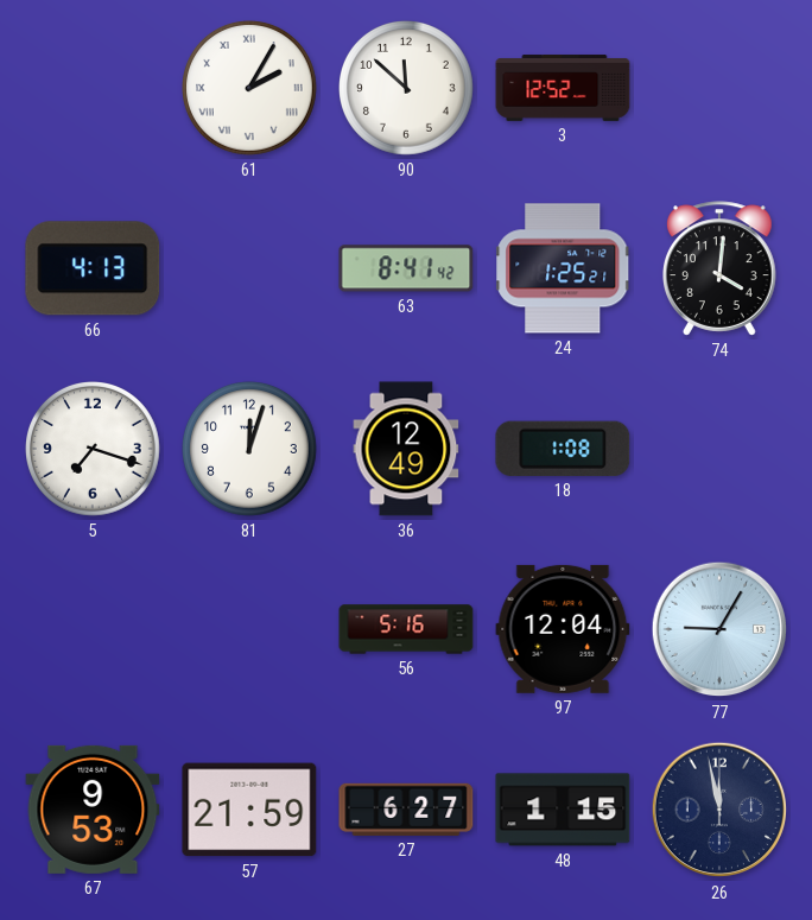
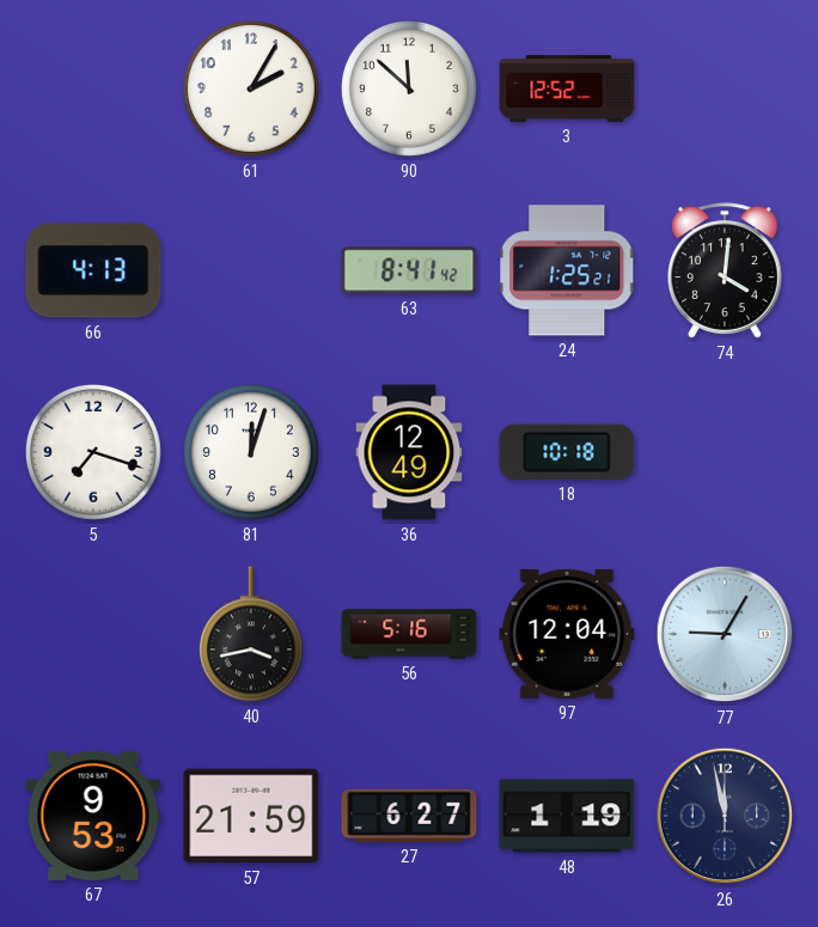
61 numerals: Roman -> Arabic
18: 1:08 -> 10:18
40: none -> 3:43
48: 1:15 -> 1:19
